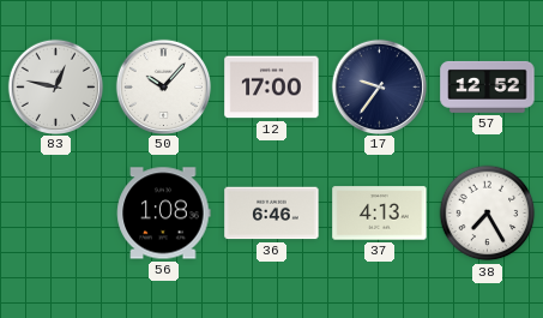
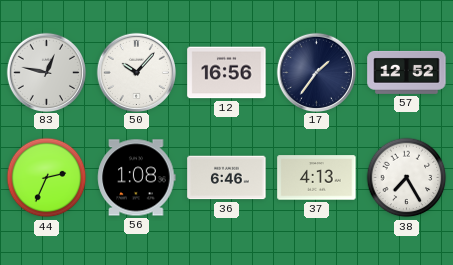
12: 17:00 -> 16:56
17: 9:36 -> 1:36
44: none -> 2:34
